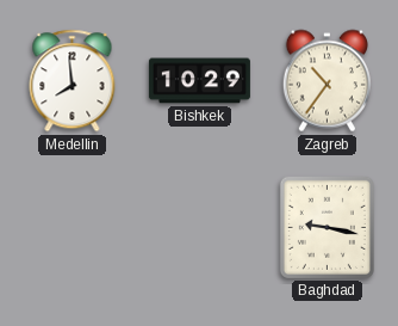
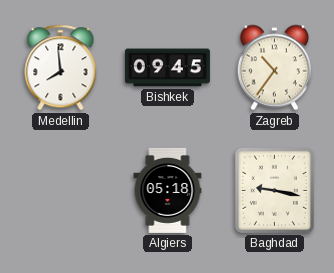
Bishkek: 10:29 -> 09:45
Algiers: none -> 05:18
